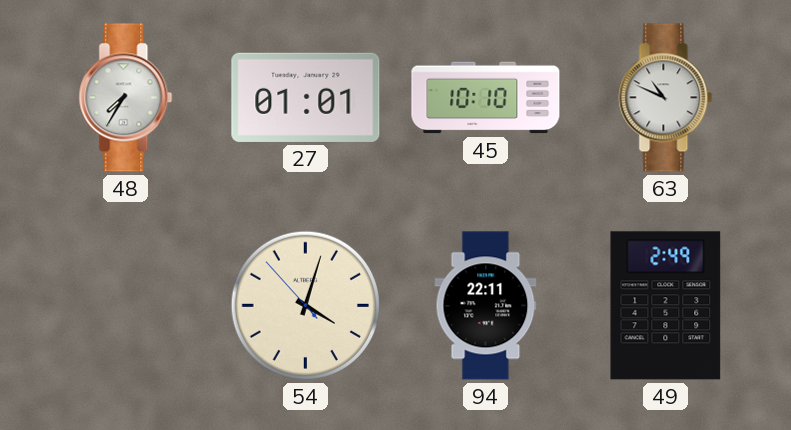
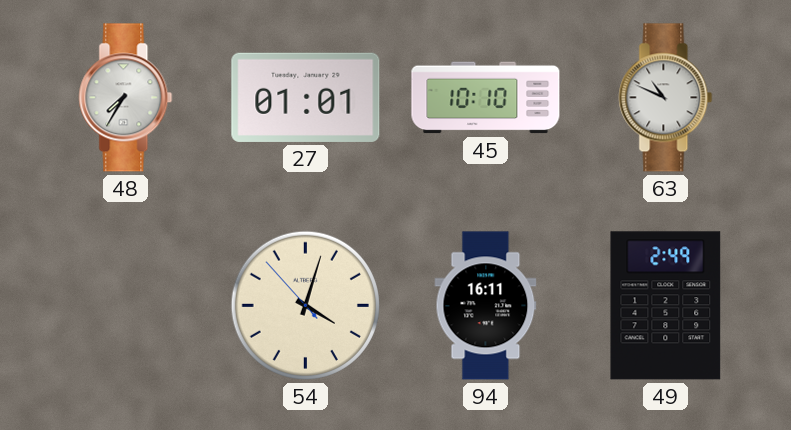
94: 22:11 -> 16:11
